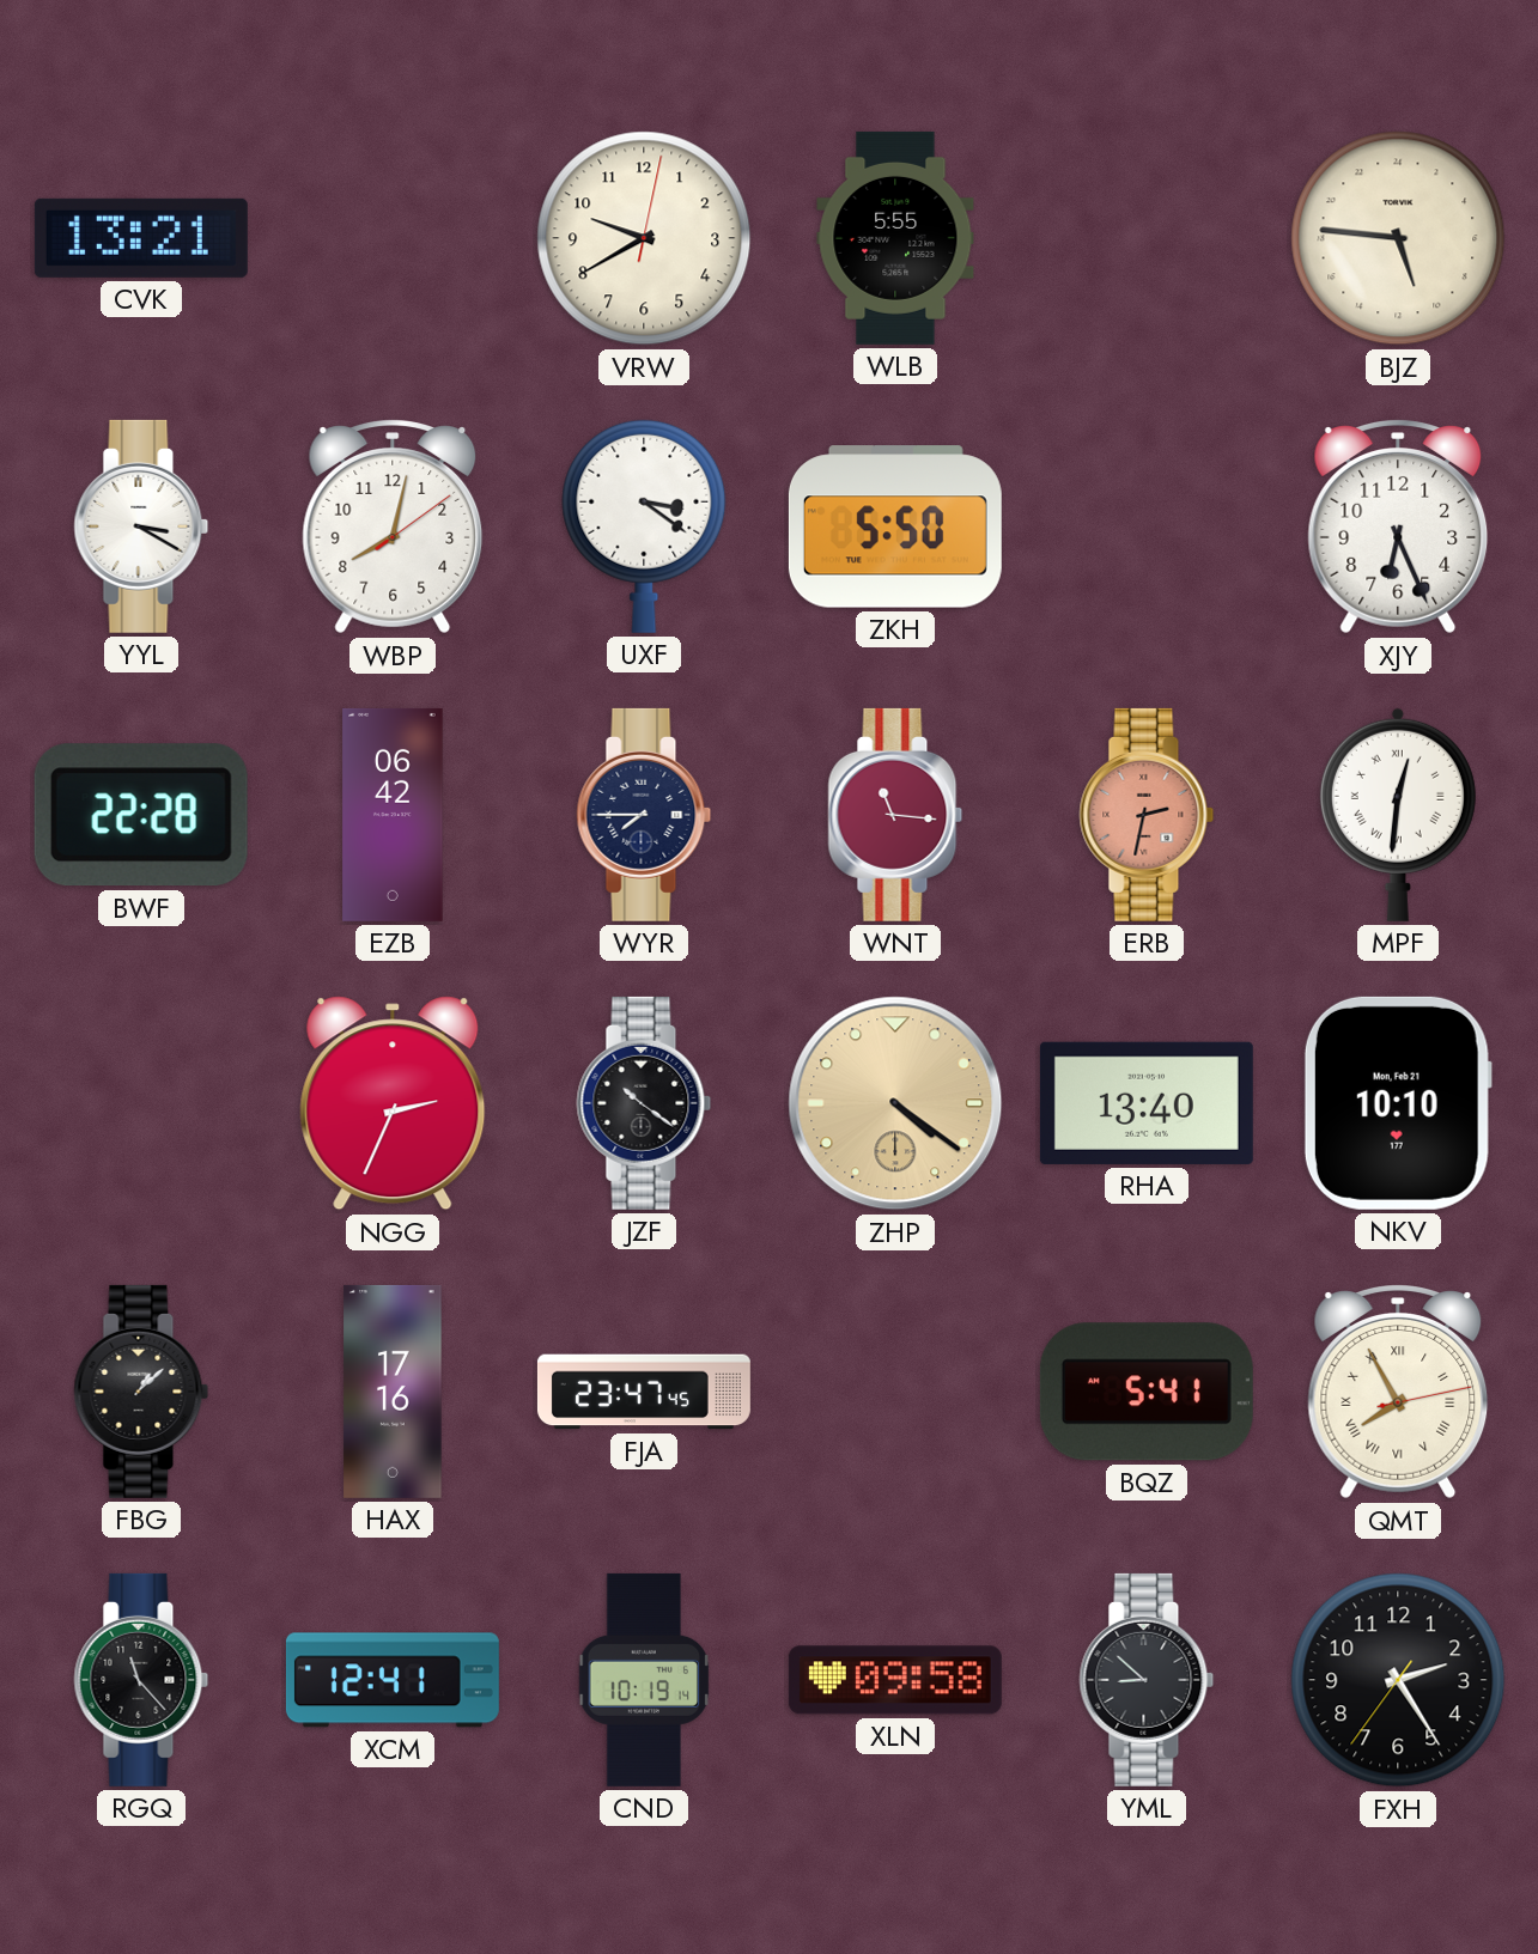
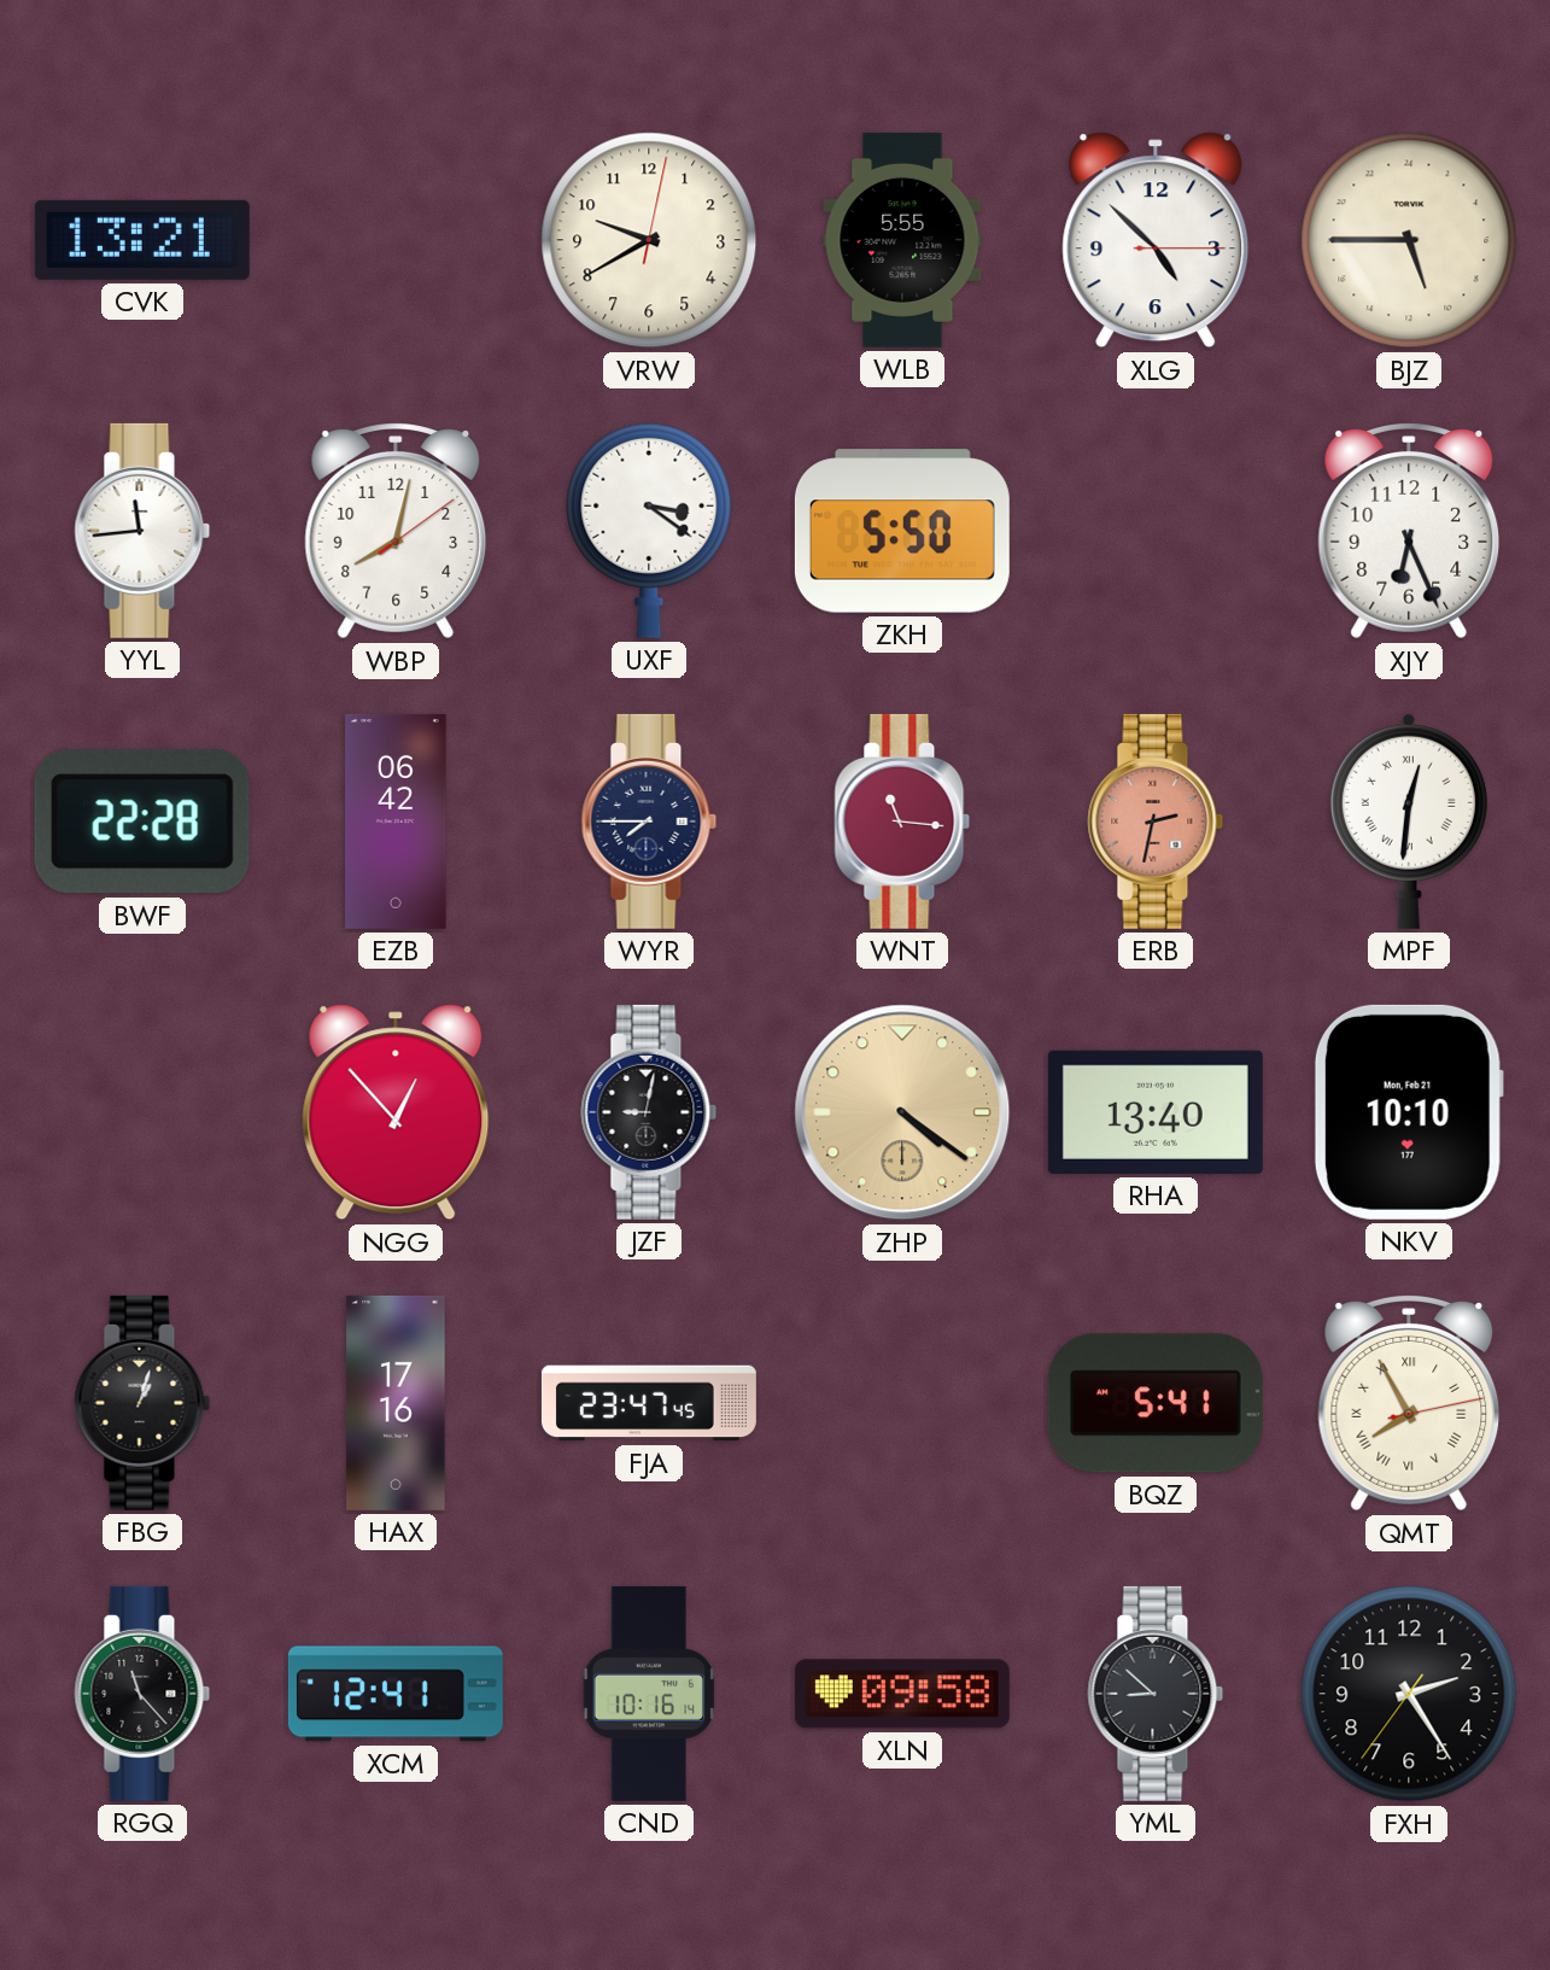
XLG: none -> 4:52
BJZ: 10:46 -> 10:45
YYL: 3:20 -> 11:44
NGG: 2:34 -> 12:53
JZF: 10:21 -> 9:02
FBG: 1:08 -> 1:03
CND: 10:19 -> 10:16
